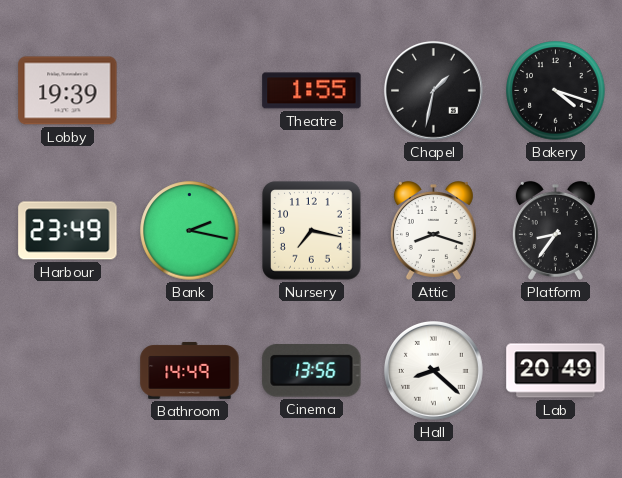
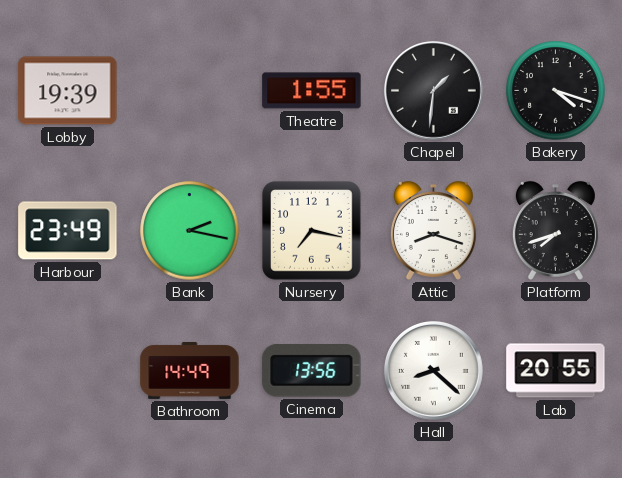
Chapel: 1:32 -> 1:31
Platform: 8:36 -> 7:42
Lab: 20:49 -> 20:55
